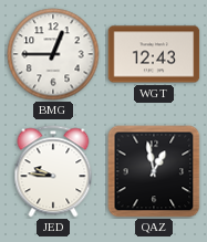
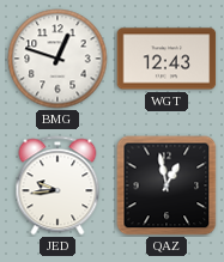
BMG: 12:45 -> 12:48
JED: 9:46 -> 9:44
